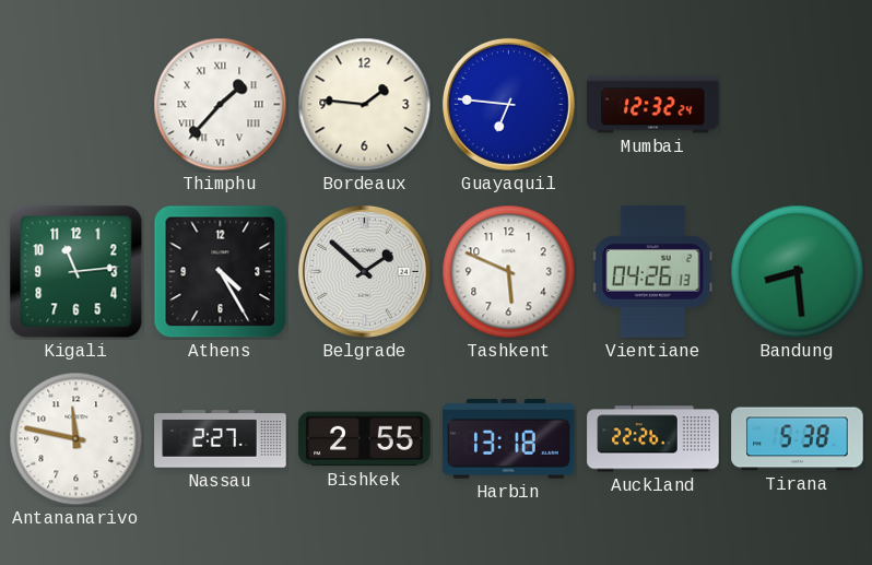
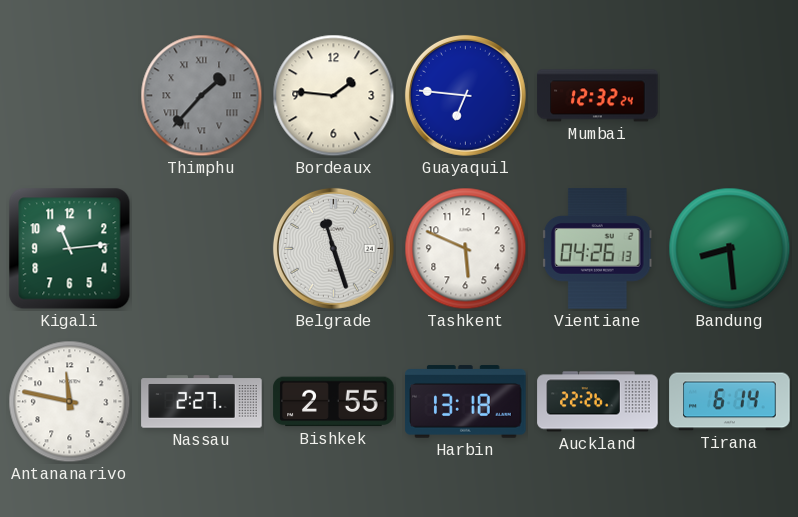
Thimphu dial: white -> grey
Athens: 4:25 -> none
Belgrade: 1:52 -> 11:27
Tirana: 5:38 -> 6:14
